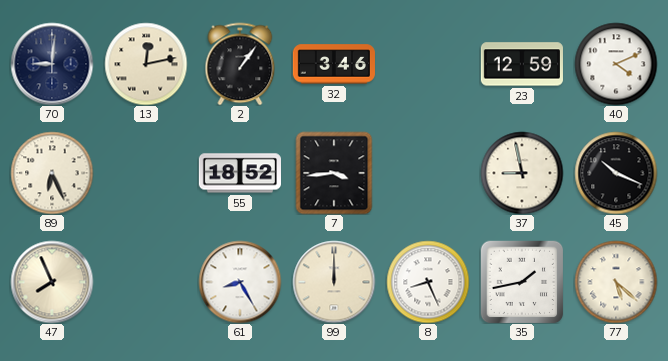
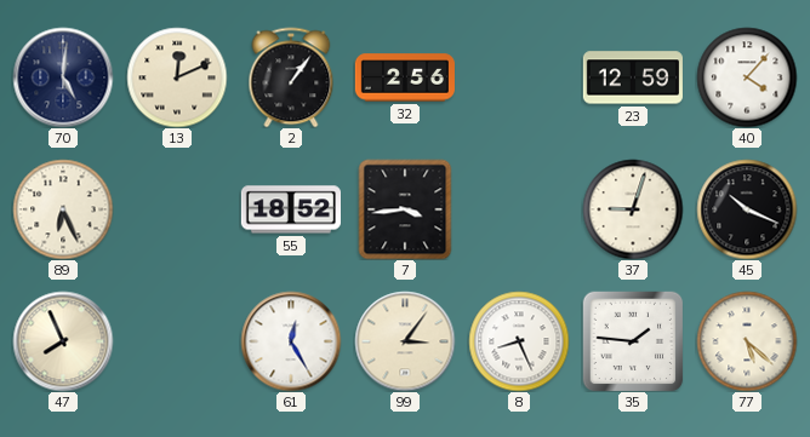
70: 9:01 -> 5:01
13: 12:13 -> 12:11
32: 3:46 -> 2:56
40: 4:11 -> 4:07
37: 8:58 -> 9:03
61: 8:25 -> 12:25
99: 12:00 -> 3:06
35: 1:43 -> 1:46
